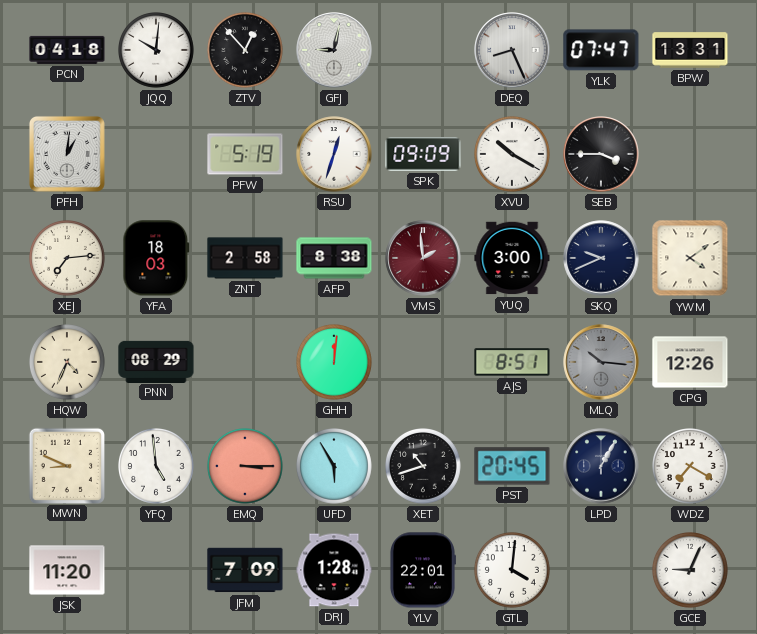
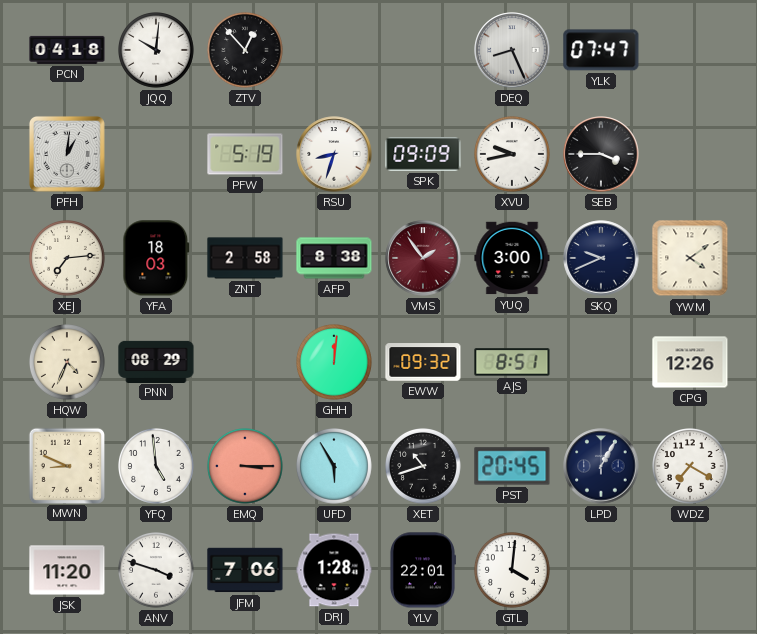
GFJ: 9:02 -> none
BPW: 13:31 -> none
RSU: 12:33 -> 8:33
XVU: 10:20 -> 9:43
VMS: 1:59 -> 1:54
EWW: none -> 09:32
MLQ: 10:16 -> none
ANV: none -> 3:48
JFM: 7:09 -> 7:06
GCE: 9:04 -> none
